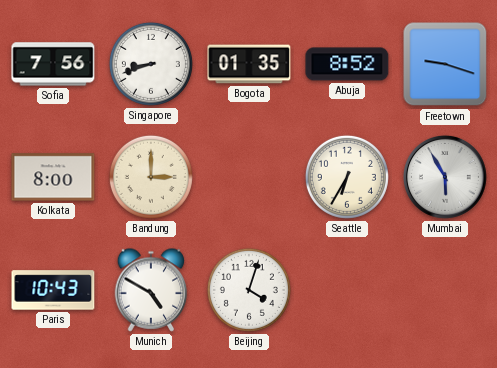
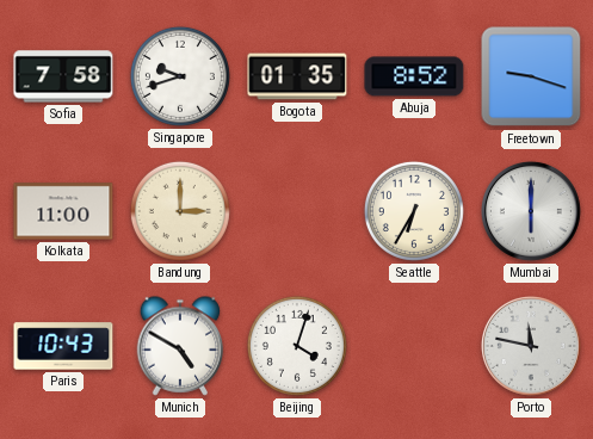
Sofia: 7:56 -> 7:58
Singapore: 8:42 -> 9:42
Kolkata: 8:00 -> 11:00
Mumbai: 5:55 -> 6:00
Porto: none -> 11:47
